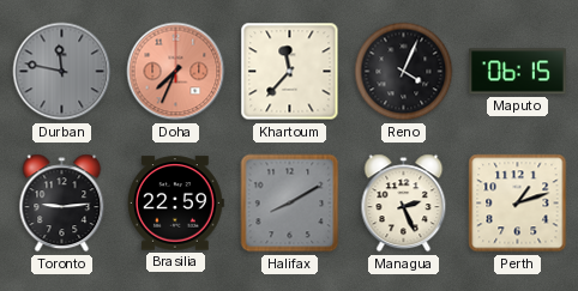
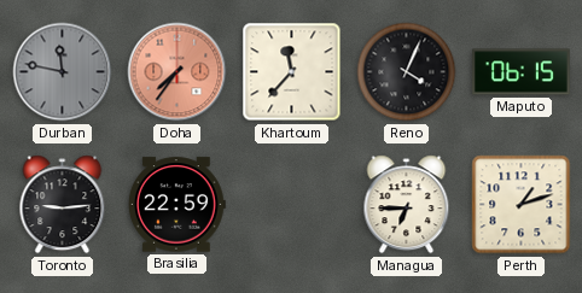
Doha: 7:34 -> 7:36
Halifax: 8:10 -> none
Managua: 2:26 -> 6:45
